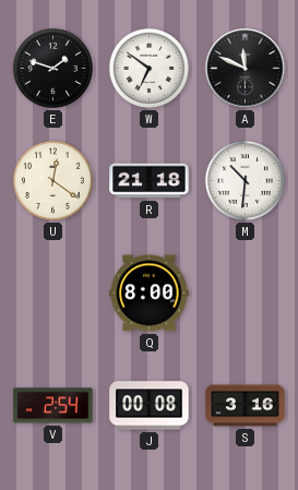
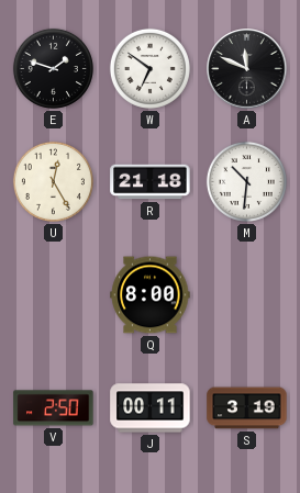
U: 12:21 -> 12:25
V: 2:54 -> 2:50
J: 00:08 -> 00:11
S: 3:16 -> 3:19
